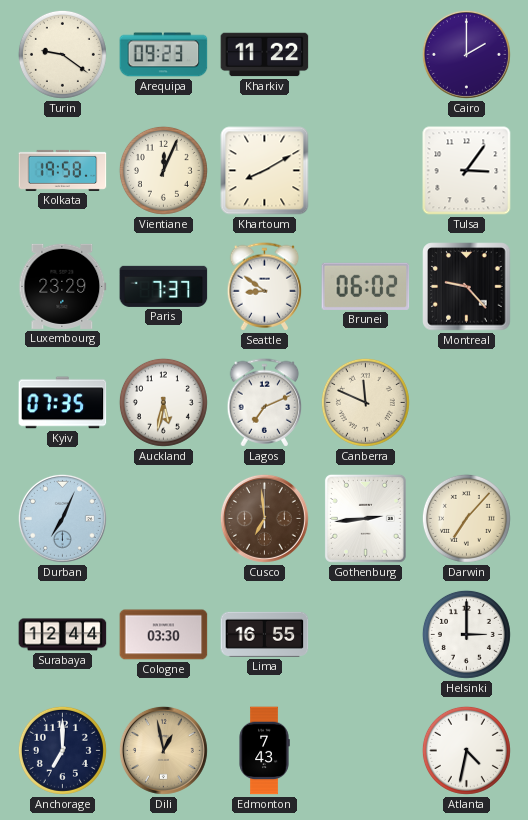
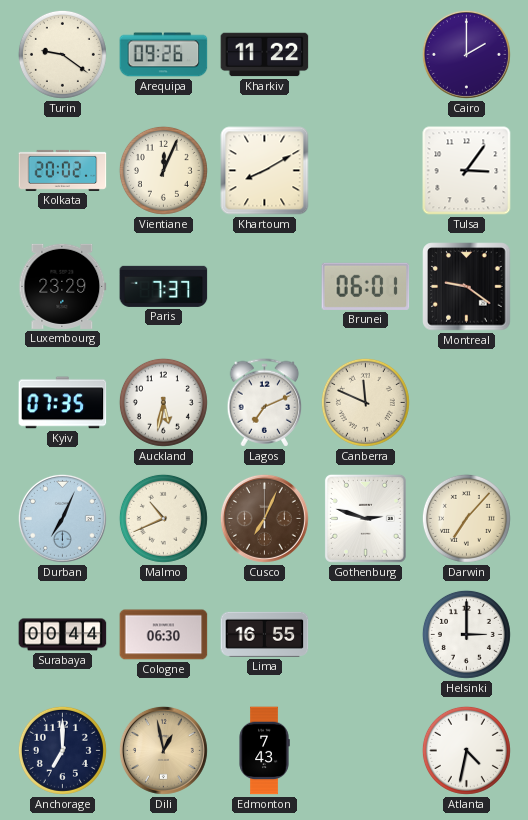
Arequipa: 09:23 -> 09:26
Kolkata: 19:58 -> 20:02
Seattle: 8:51 -> none
Brunei: 06:02 -> 06:01
Montreal: 9:23 -> 9:21
Malmo: none -> 10:41
Cusco: 6:59 -> 7:04
Gothenburg: 2:44 -> 2:48
Surabaya: 12:44 -> 00:44
Cologne: 03:30 -> 06:30
